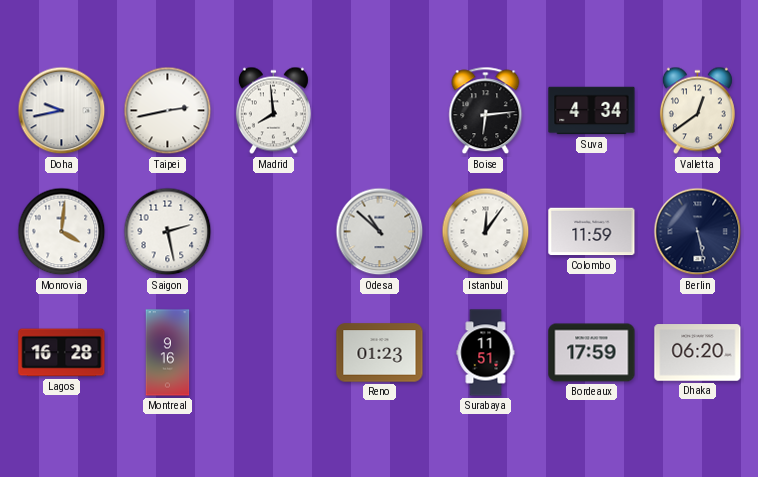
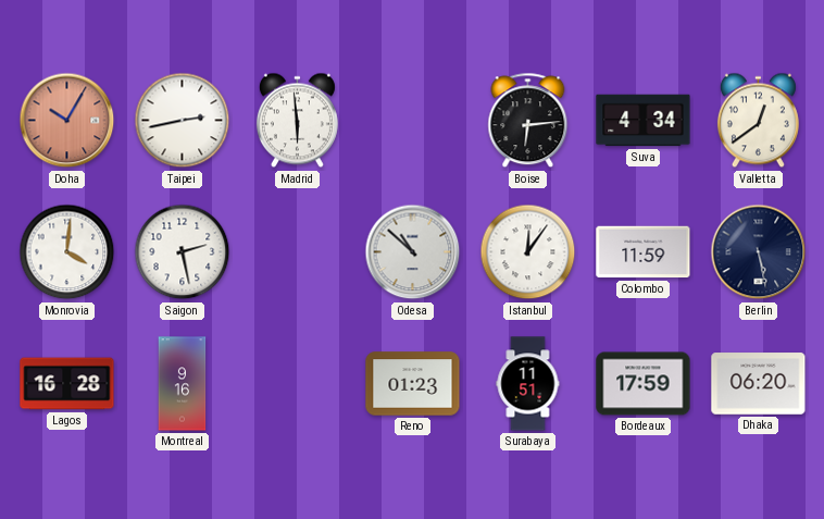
Doha: 9:43 -> 10:05
Doha dial: white -> salmon
Madrid: 7:59 -> 5:59
